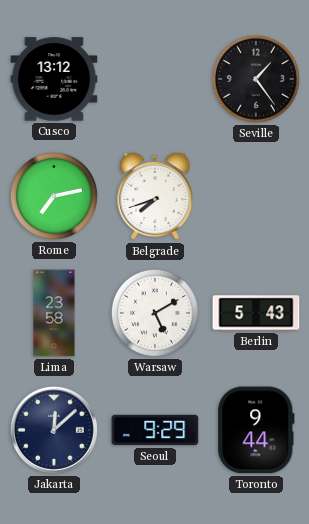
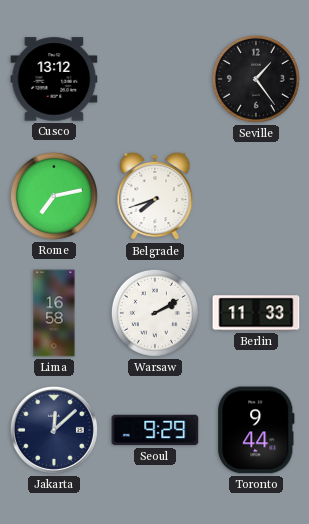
Lima: 23:58 -> 16:58
Warsaw: 5:10 -> 2:10
Berlin: 5:43 -> 11:33
